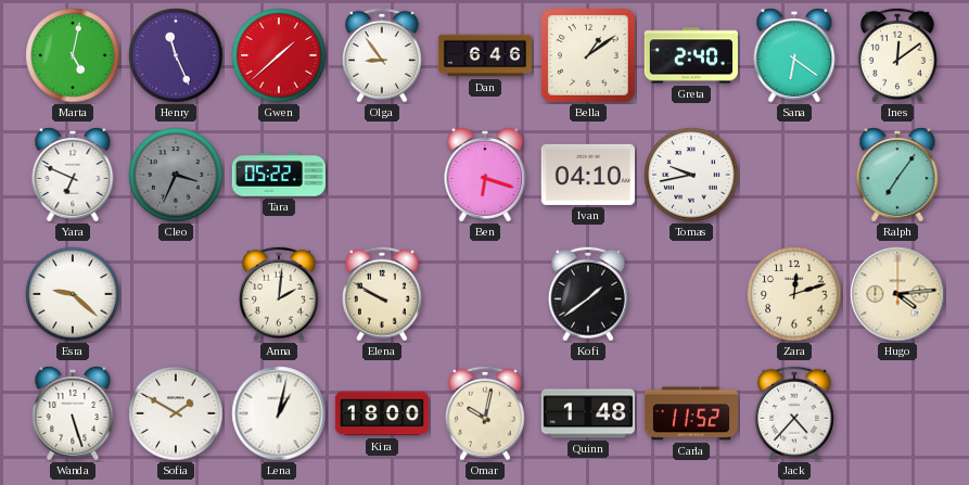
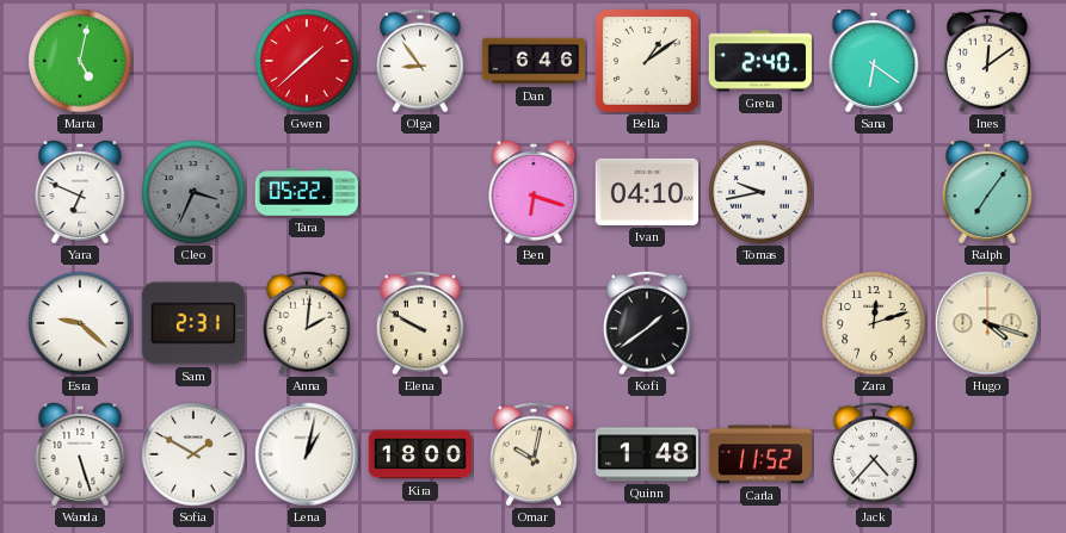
Henry: 11:26 -> none
Sam: none -> 2:31
Hugo: 4:14 -> 4:18
